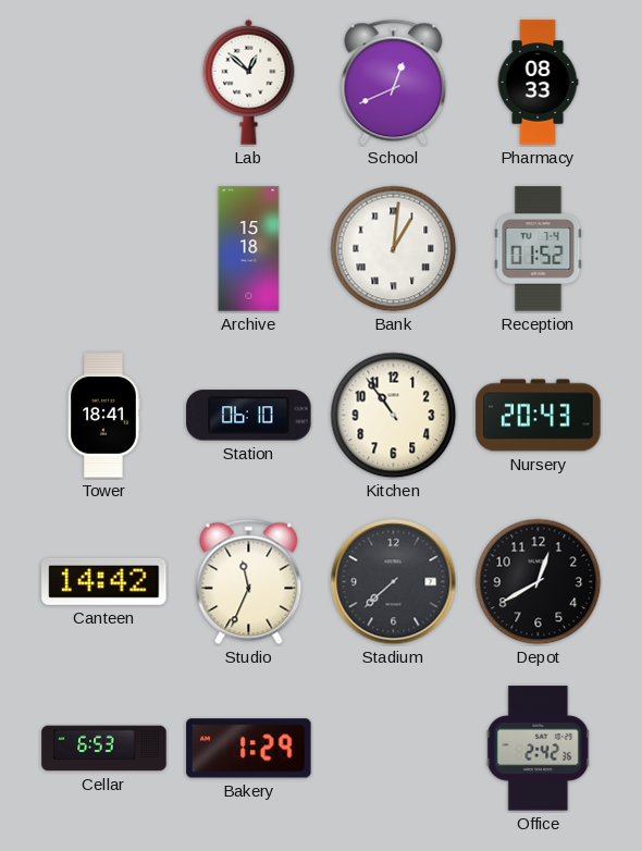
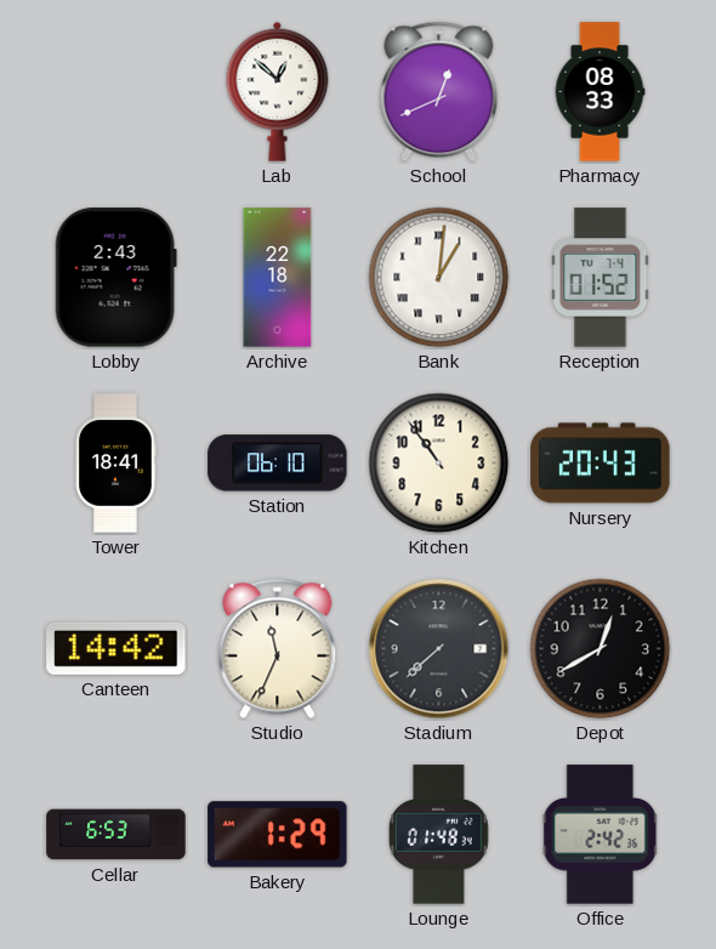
Lobby: none -> 2:43
Archive: 15:18 -> 22:18
Lounge: none -> 01:48
